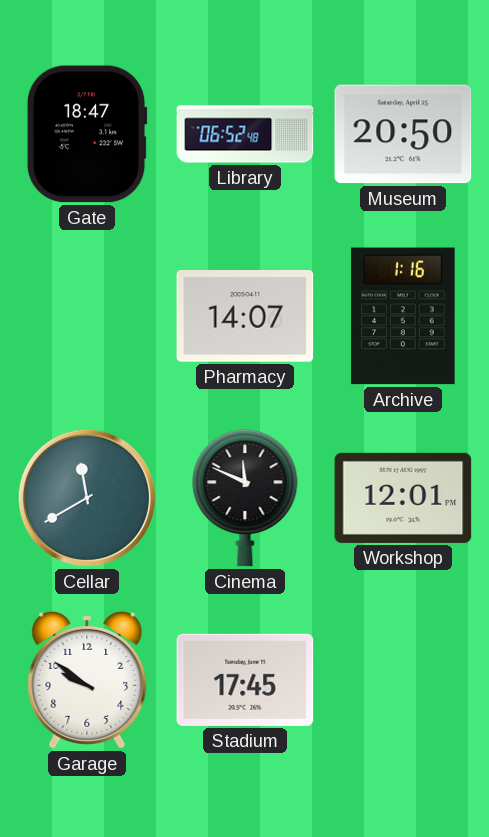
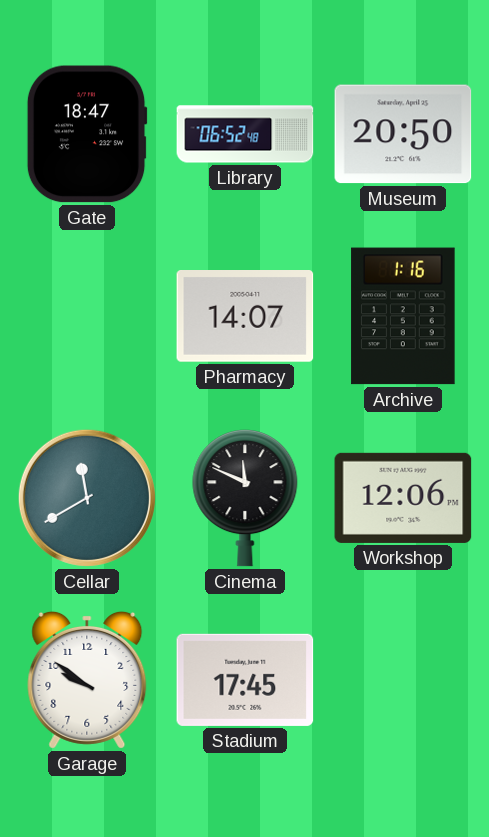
Workshop: 12:01 -> 12:06
